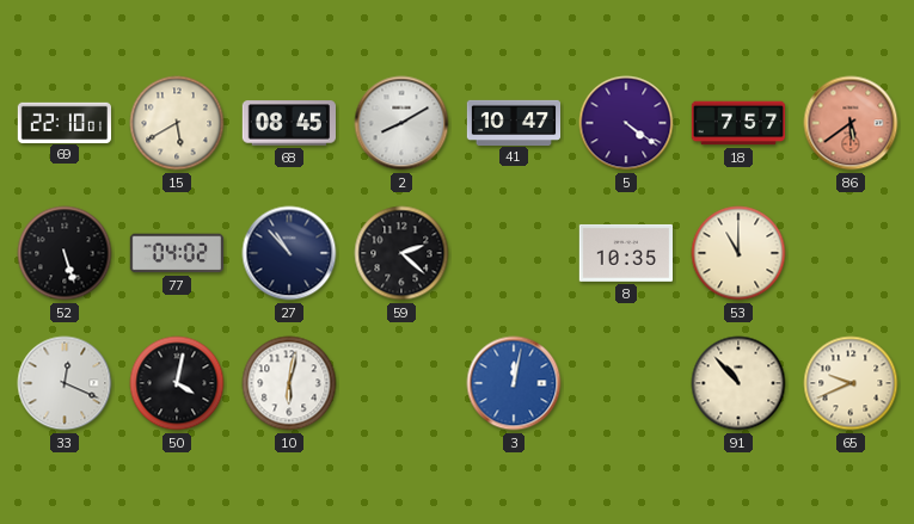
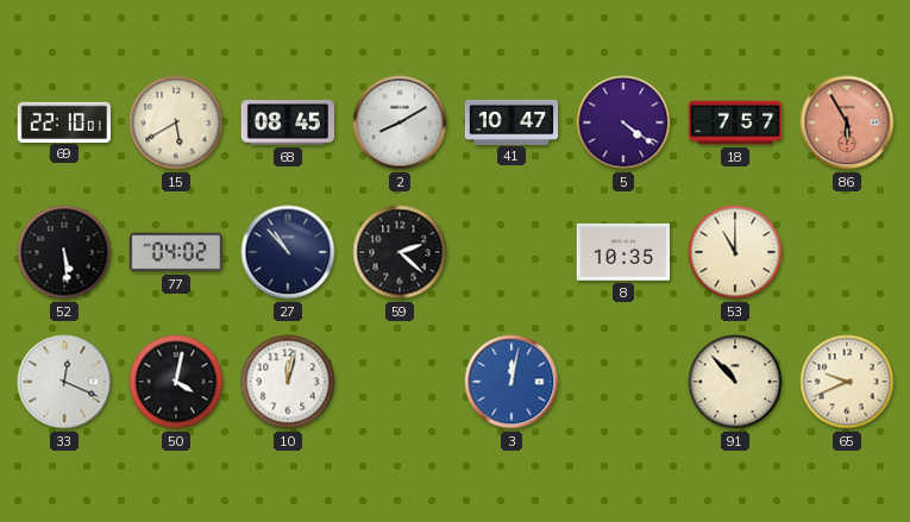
86: 5:39 -> 5:55
52: 5:27 -> 5:29
10: 6:02 -> 12:02
